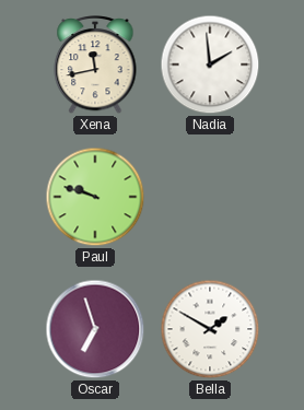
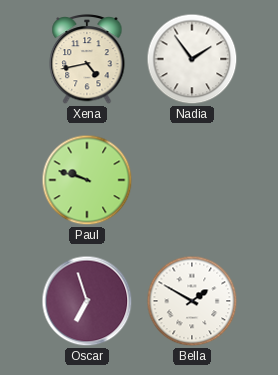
Xena: 11:43 -> 4:43
Nadia: 1:59 -> 1:54
